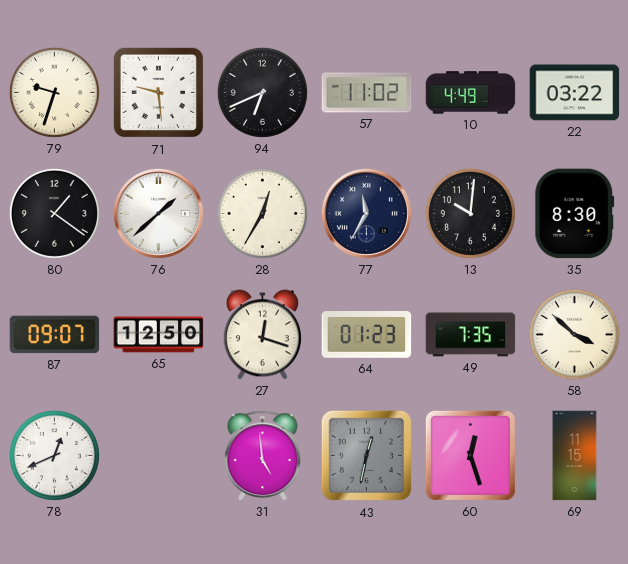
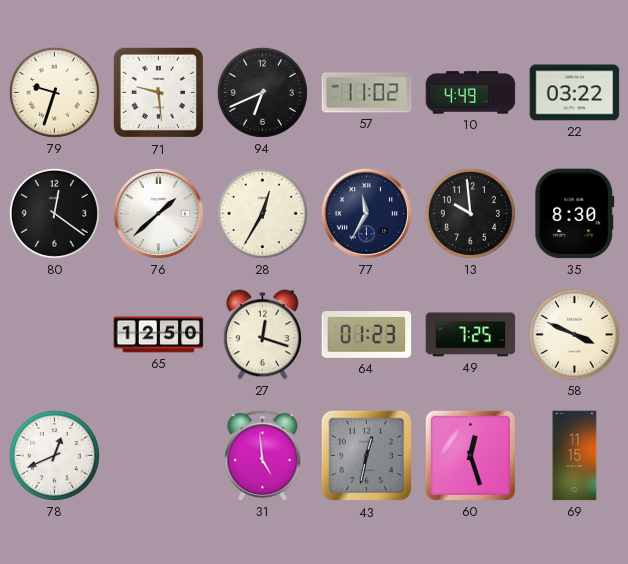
80: 1:21 -> 12:21
13: 10:01 -> 9:59
87: 09:07 -> none
49: 7:35 -> 7:25
58: 3:52 -> 3:49
